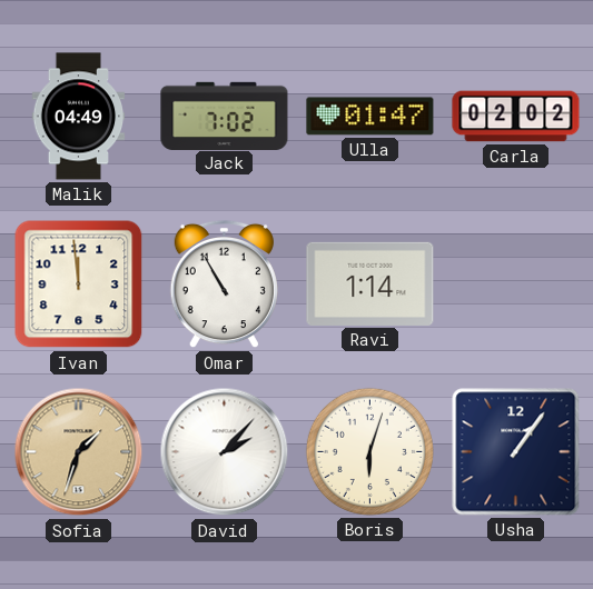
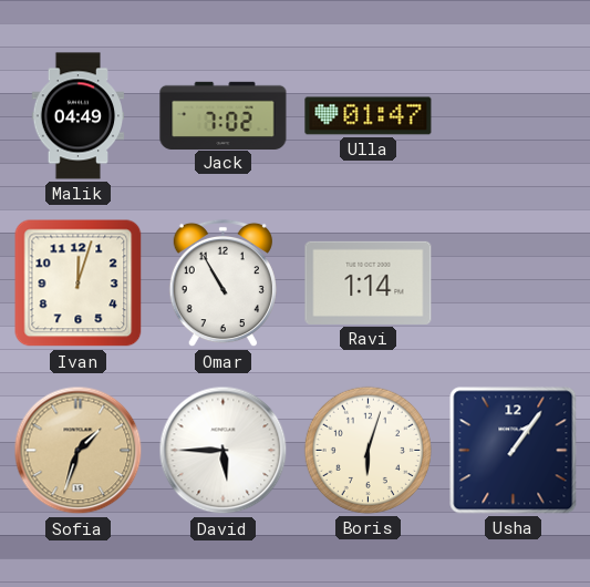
Carla: 02:02 -> none
Ivan: 11:59 -> 12:03
David: 2:07 -> 5:45
